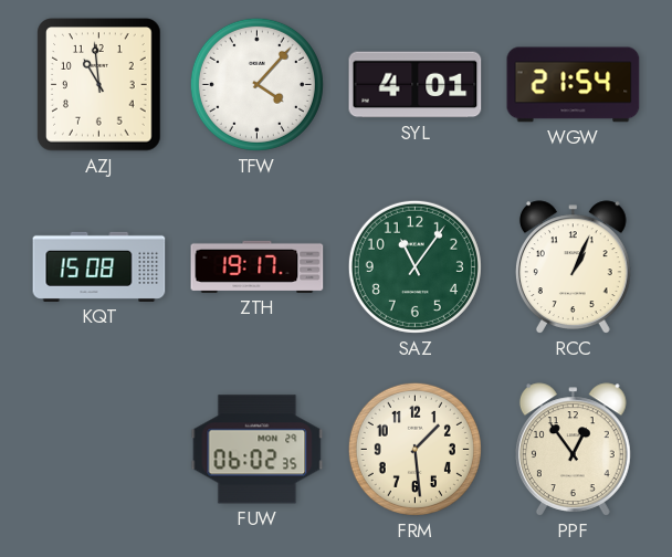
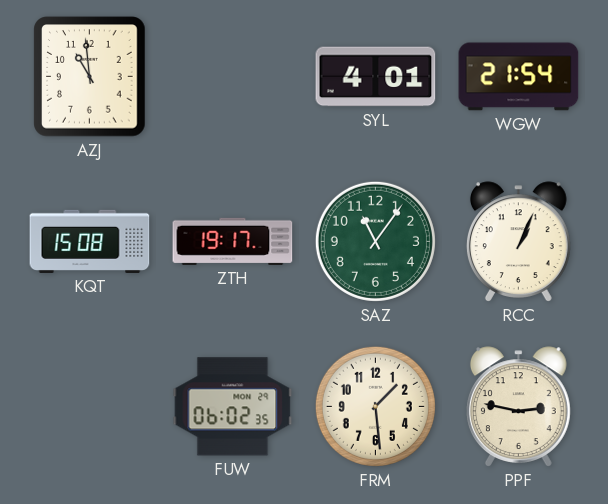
TFW: 4:07 -> none
PPF: 12:54 -> 2:47
